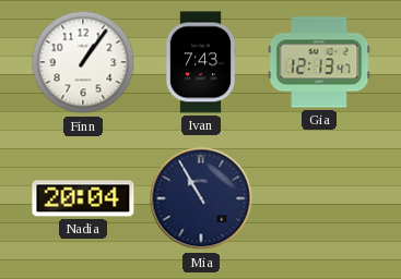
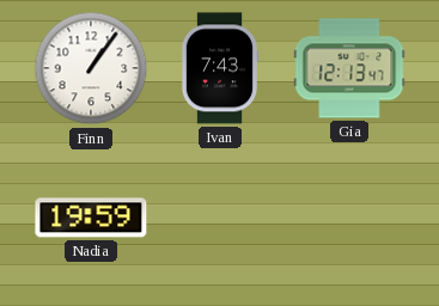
Nadia: 20:04 -> 19:59
Mia: 10:55 -> none
